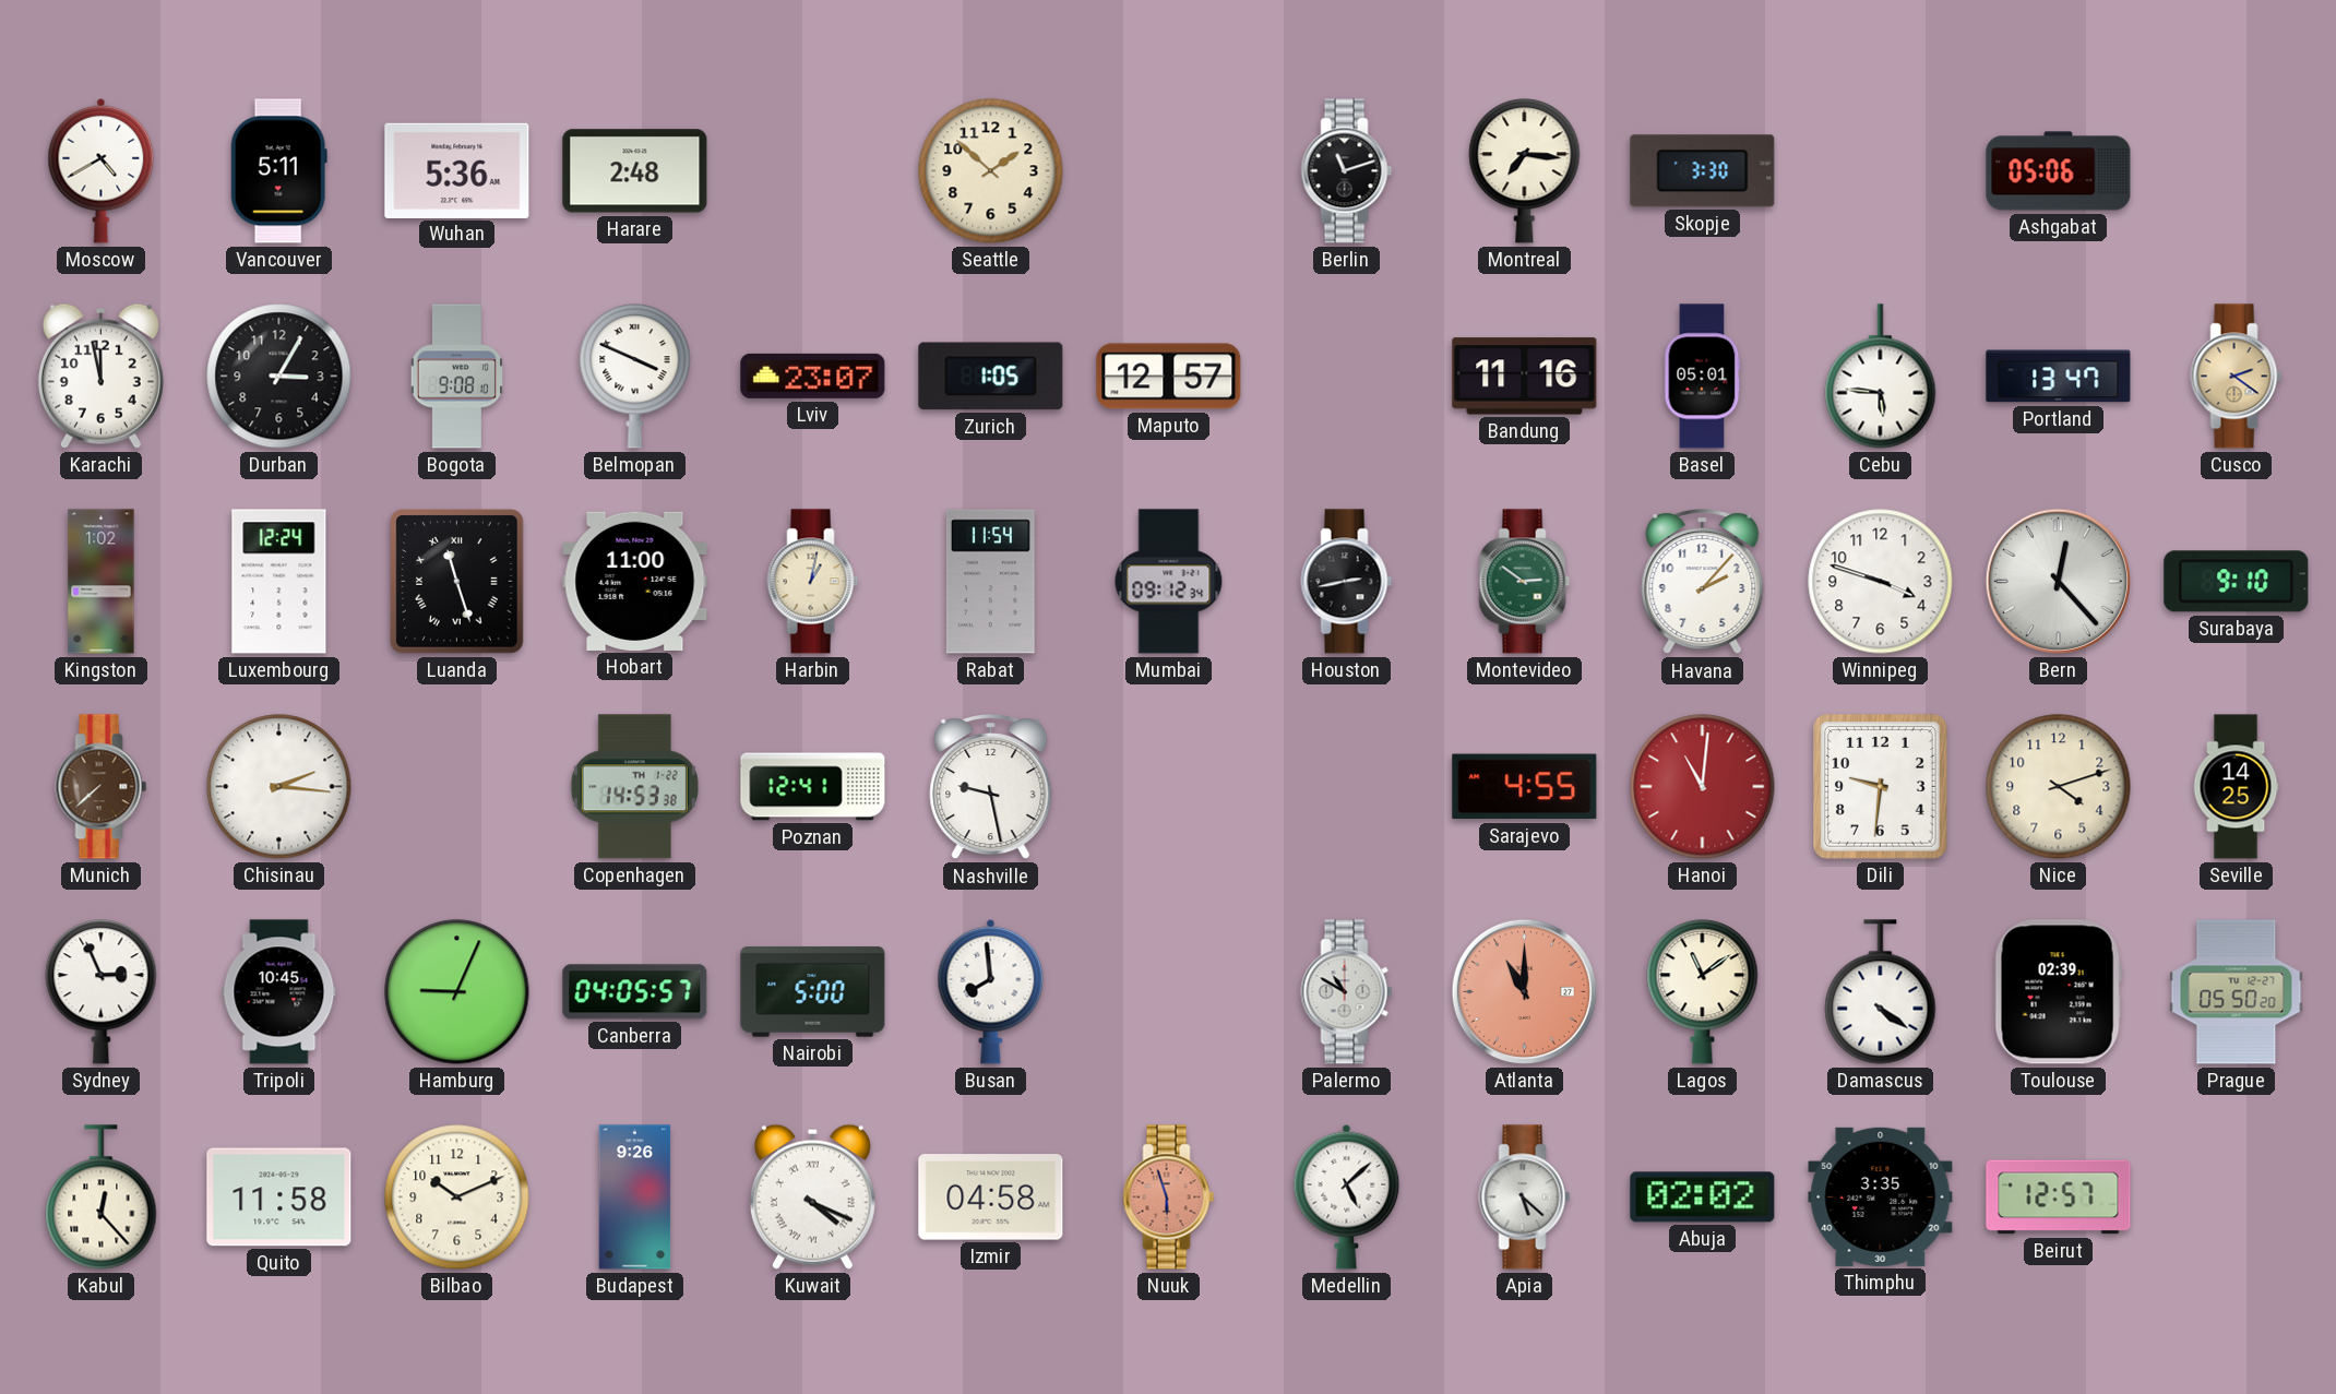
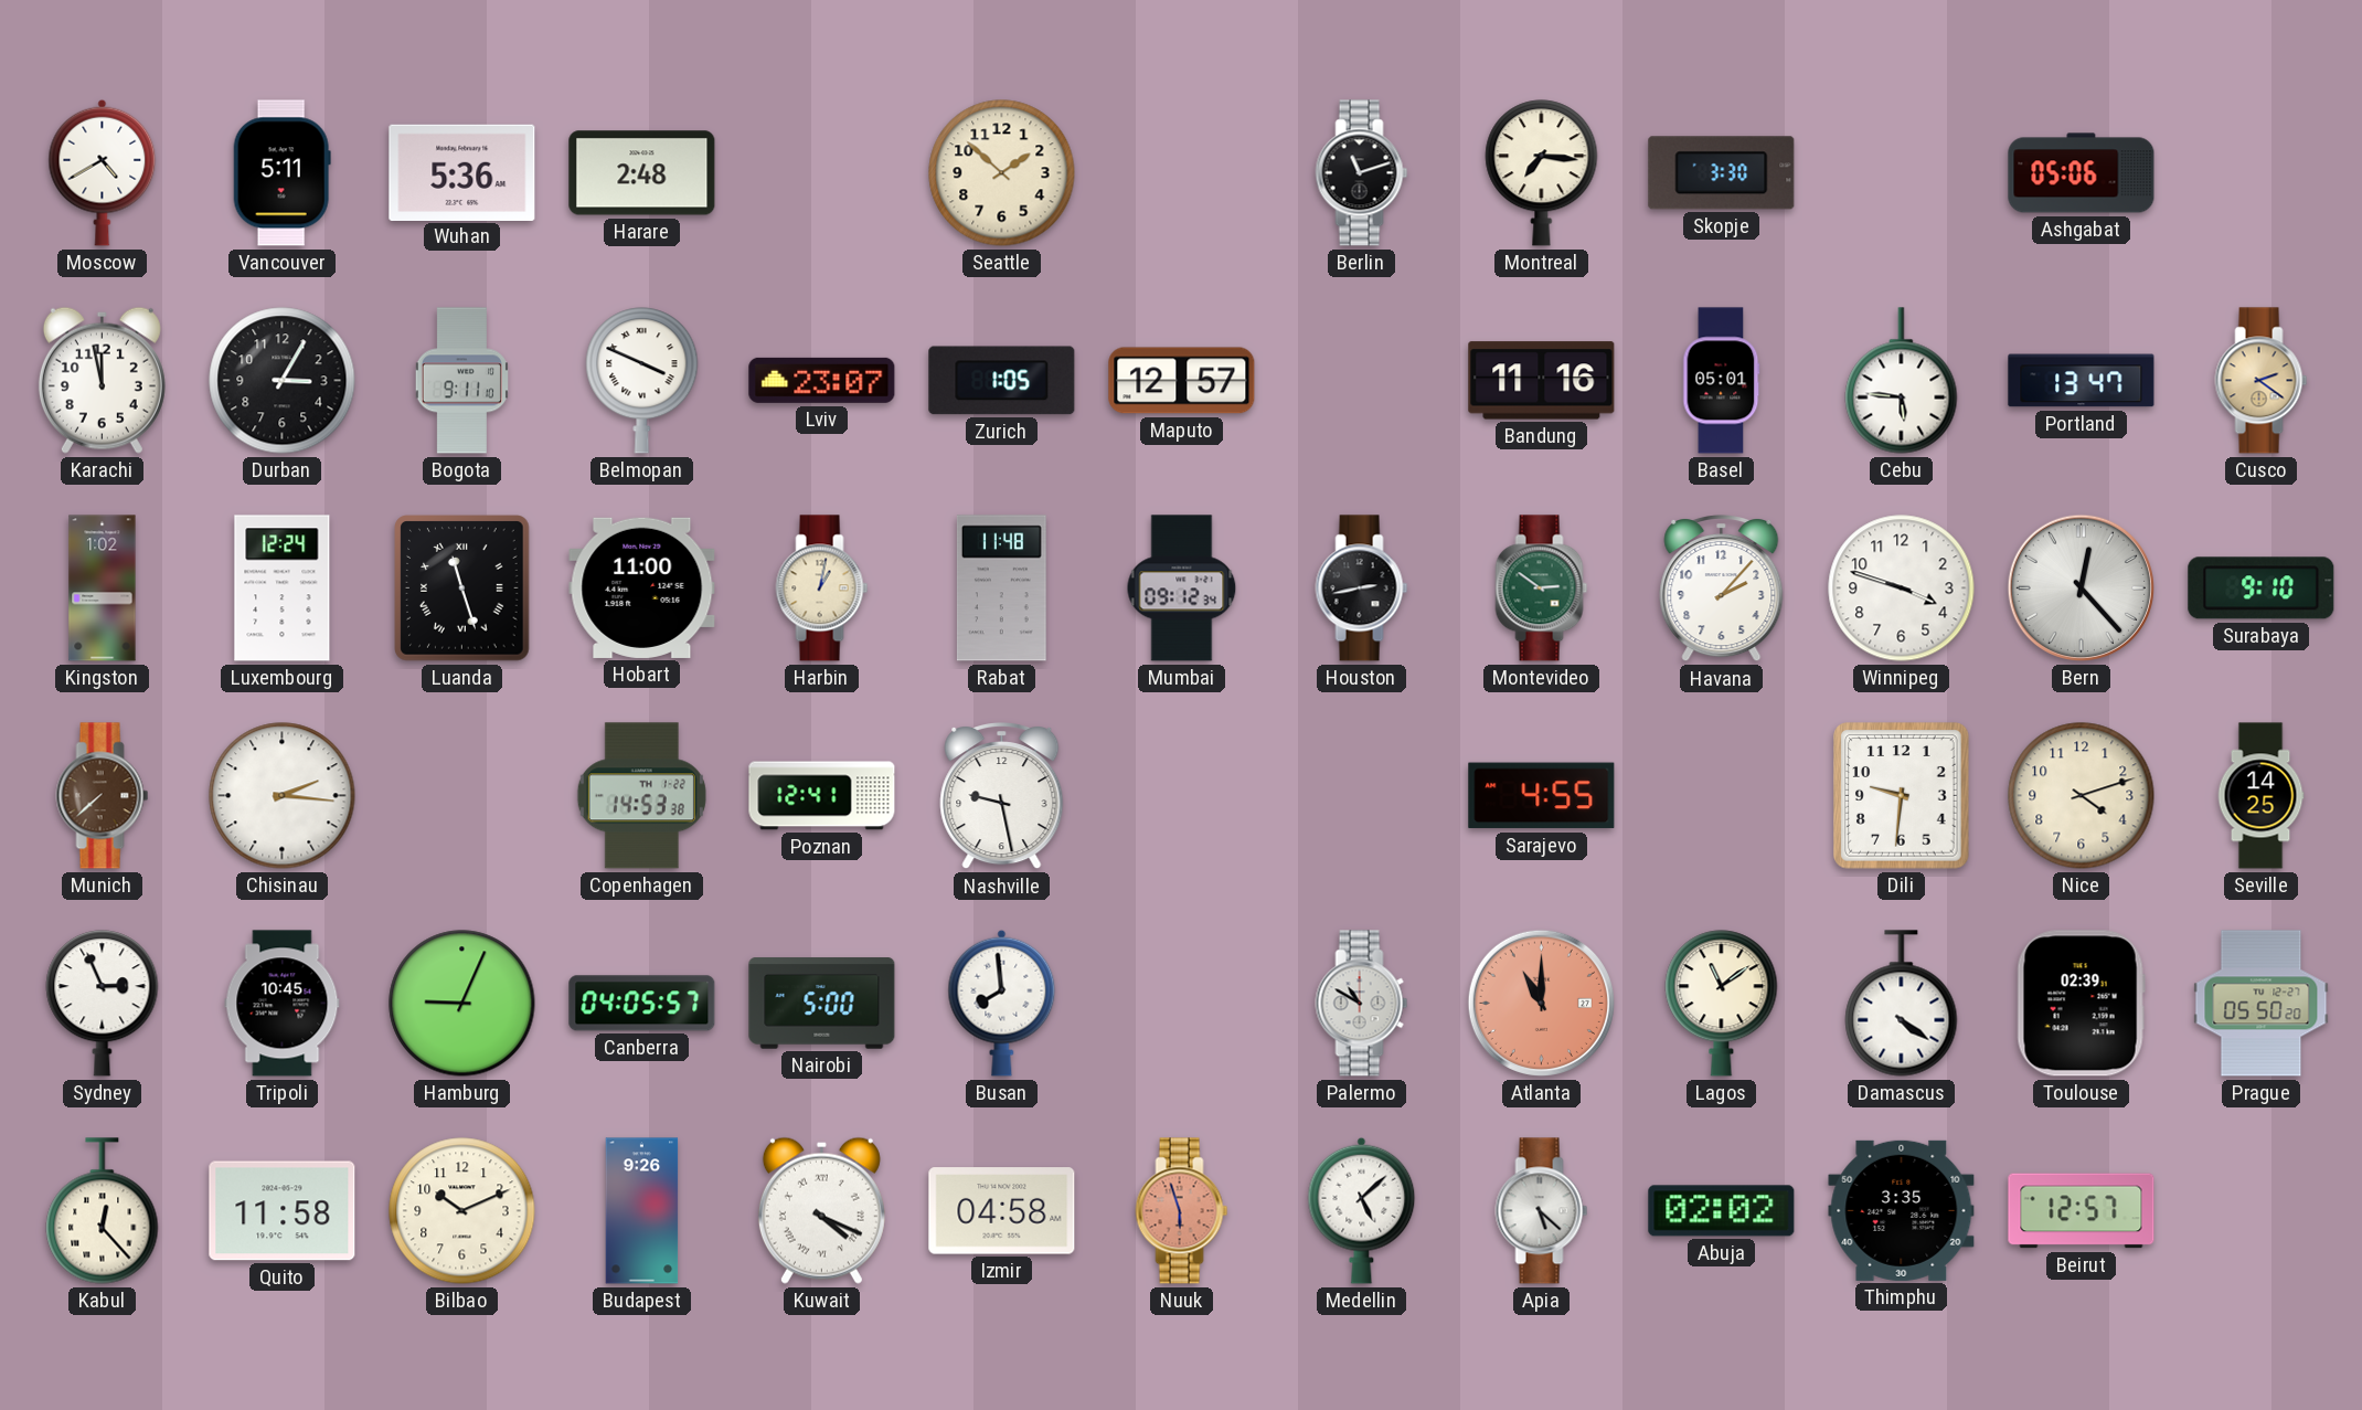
Bogota: 9:08 -> 9:11
Rabat: 11:54 -> 11:48
Hanoi: 11:01 -> none
